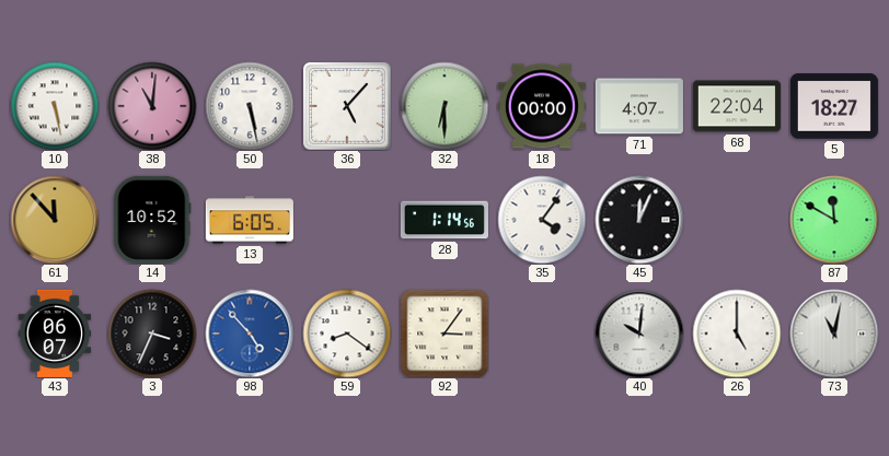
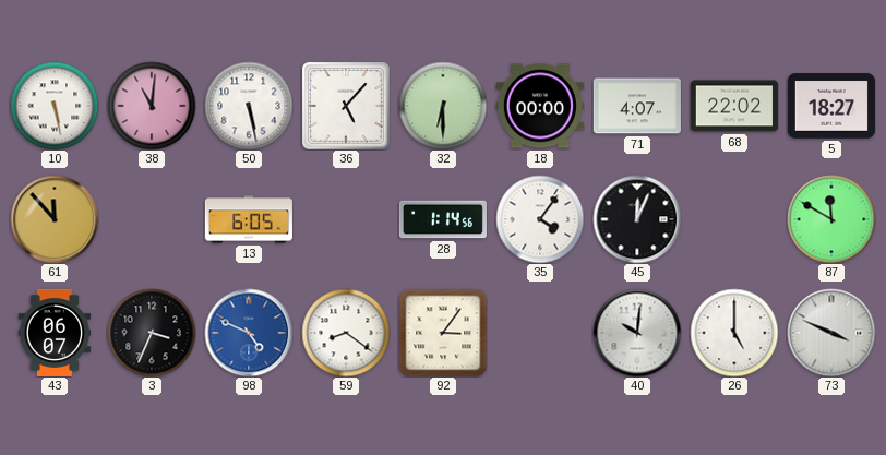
68: 22:04 -> 22:02
14: 10:52 -> none
98: 4:53 -> 4:49
73: 11:02 -> 3:49
